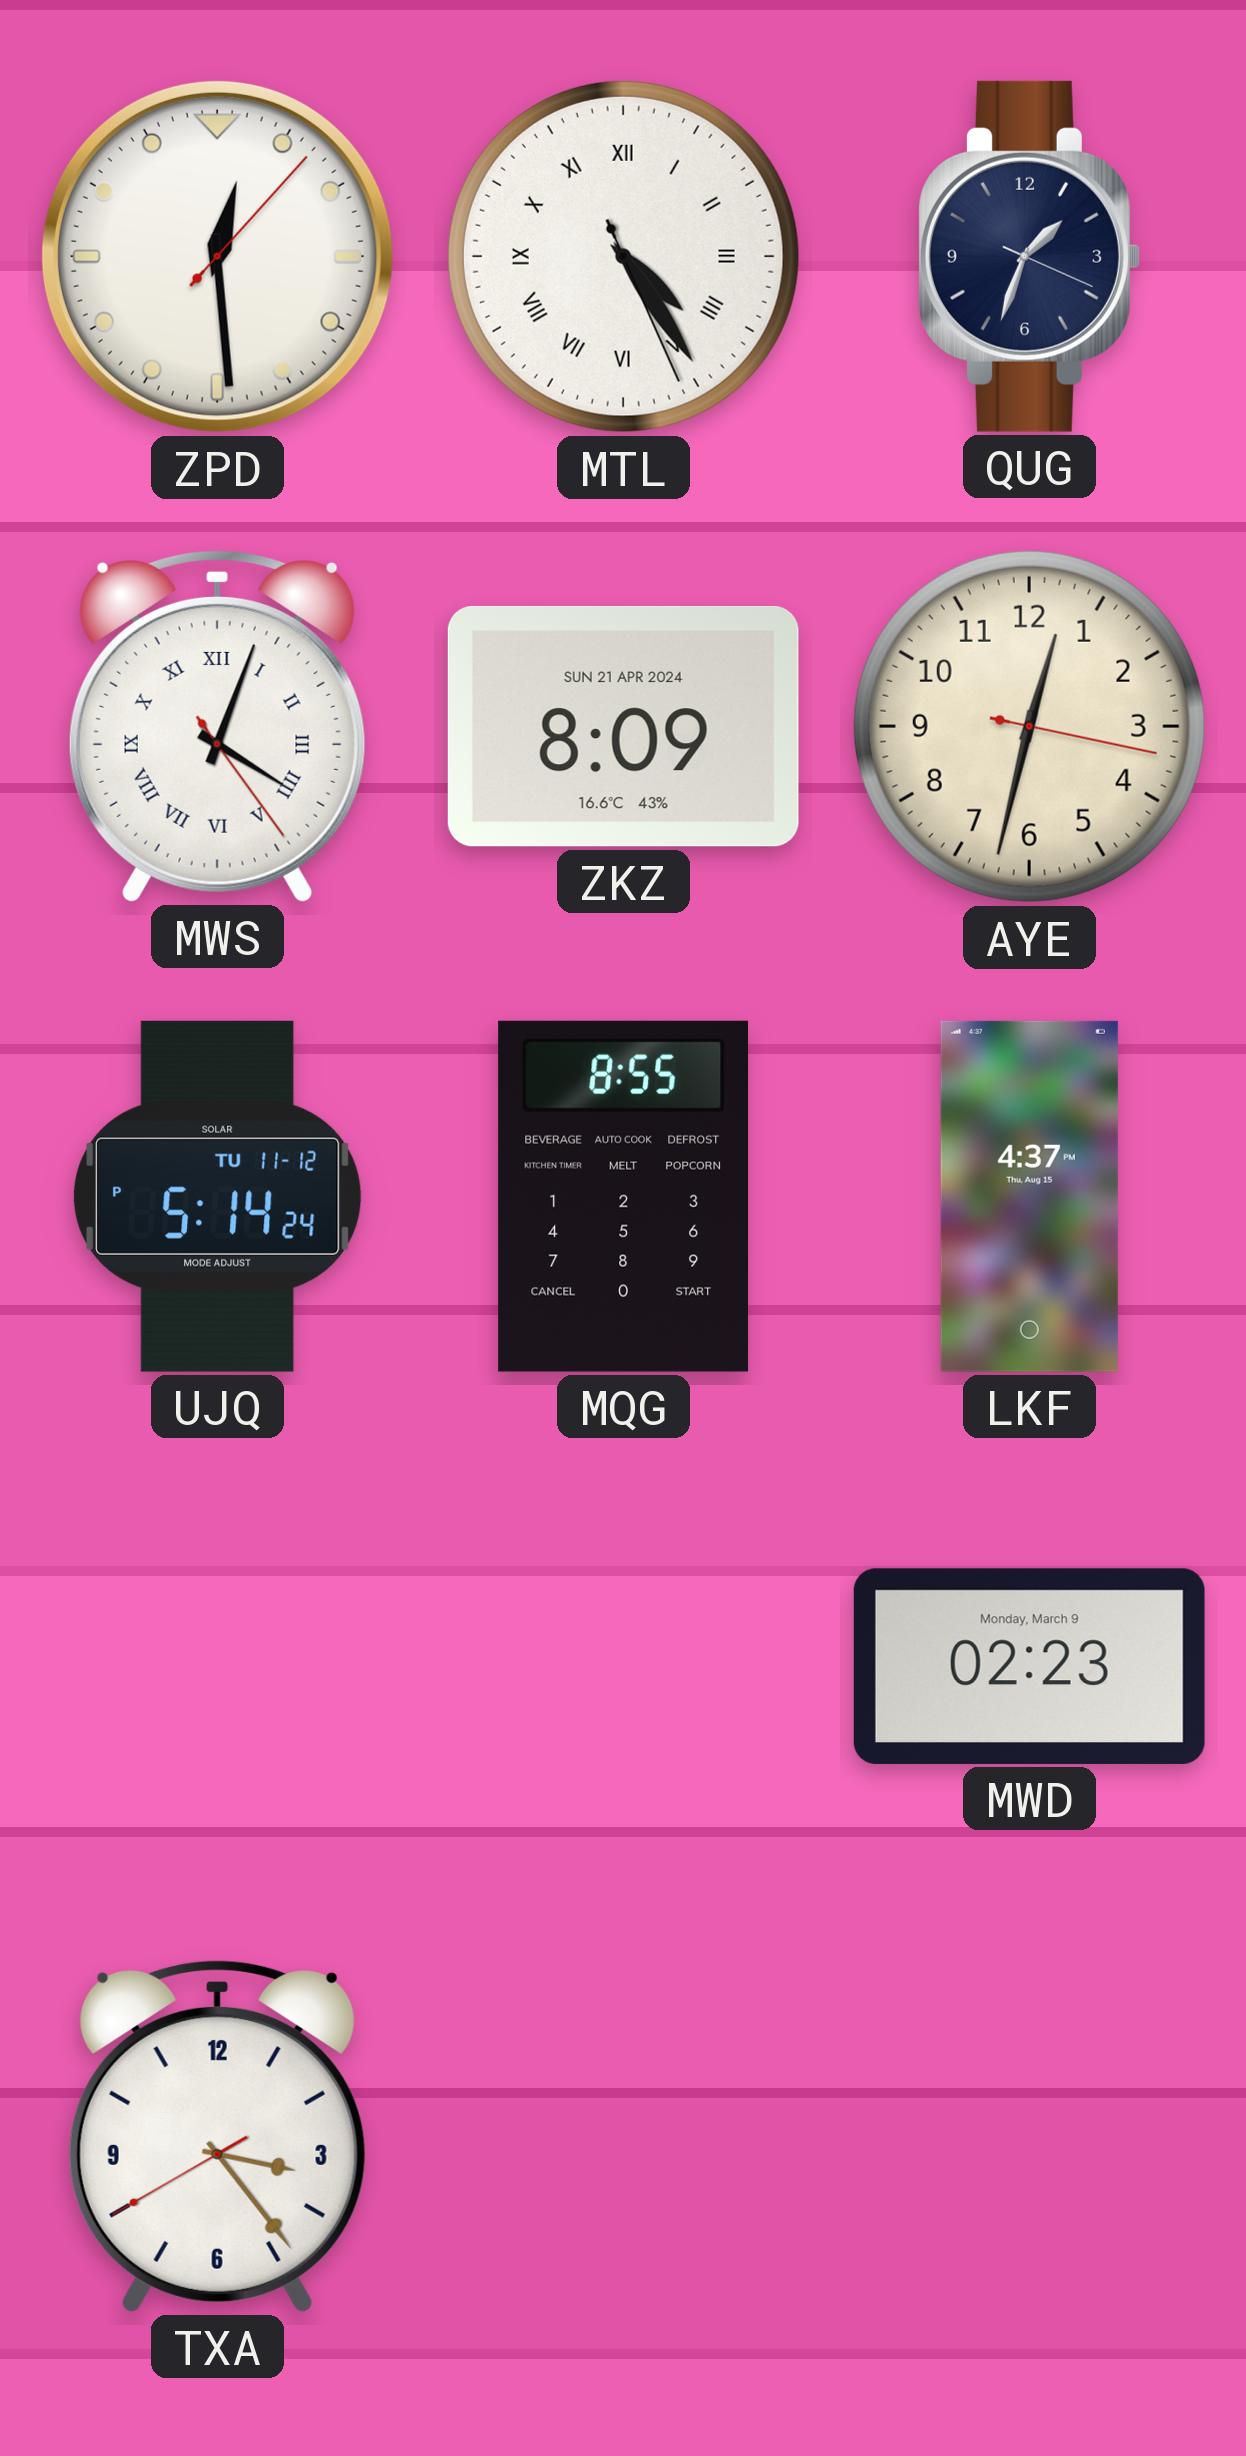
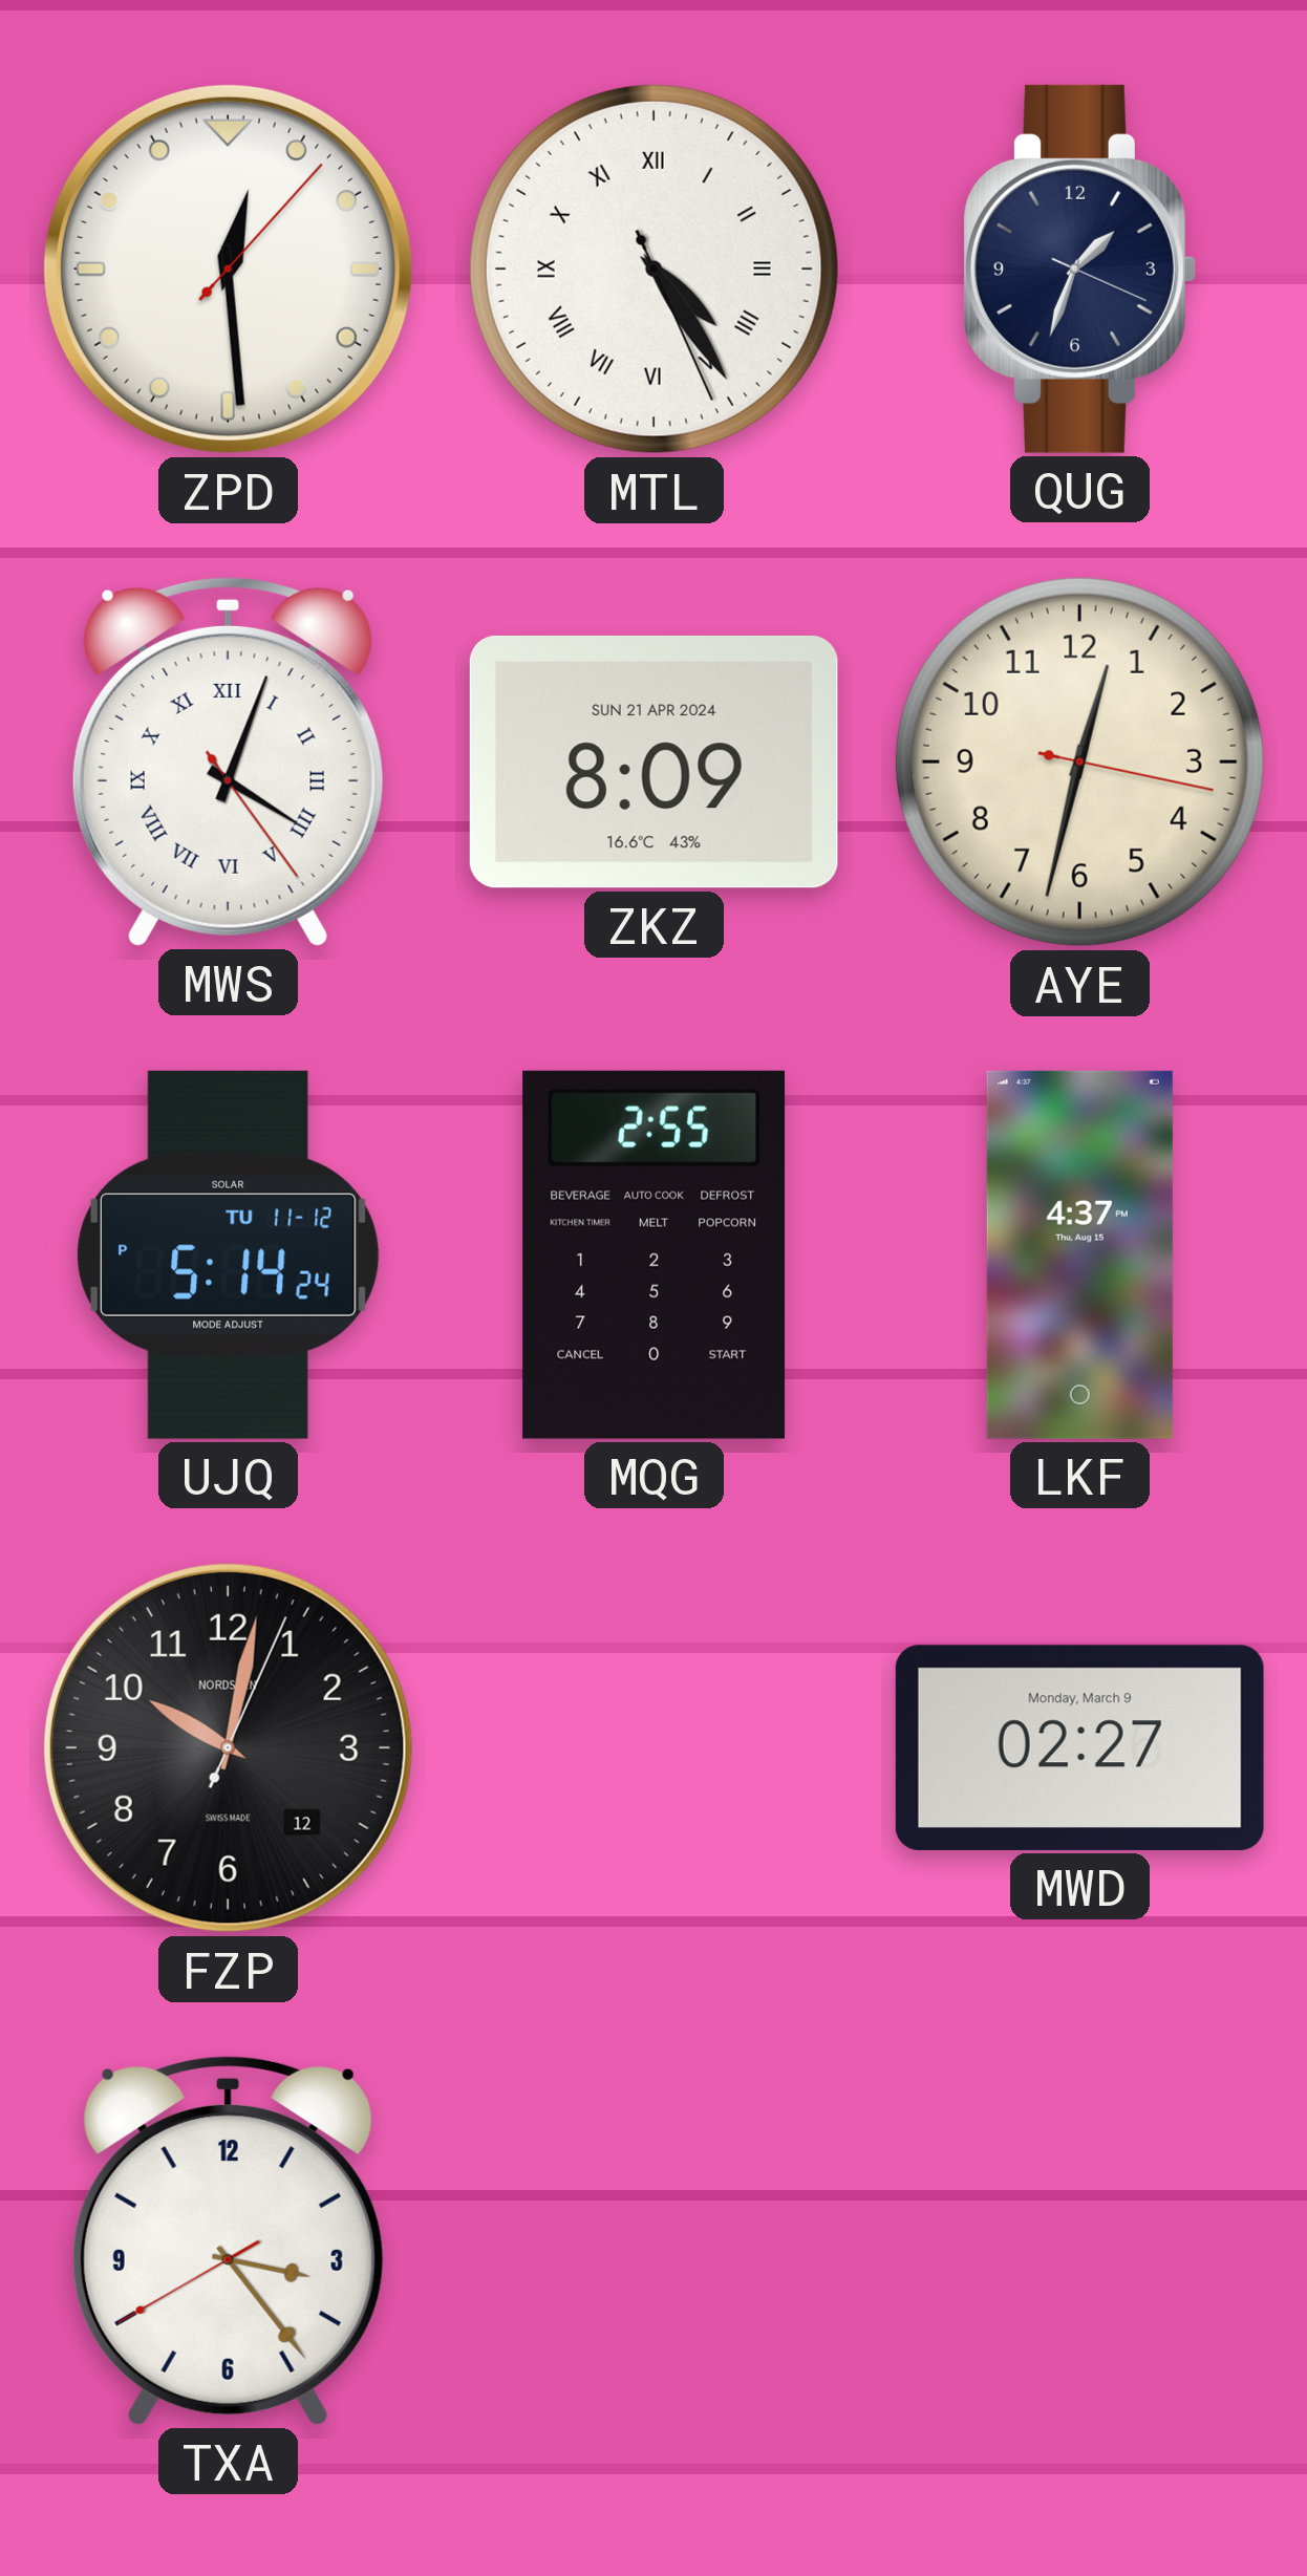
MQG: 8:55 -> 2:55
FZP: none -> 10:02
MWD: 02:23 -> 02:27
